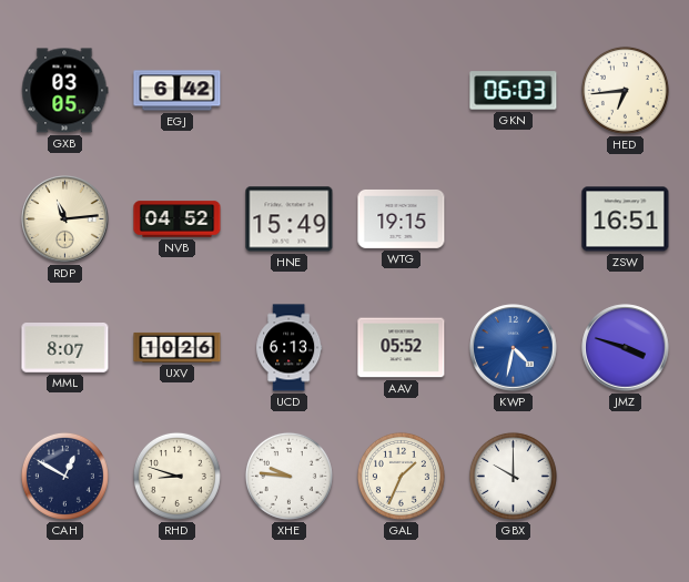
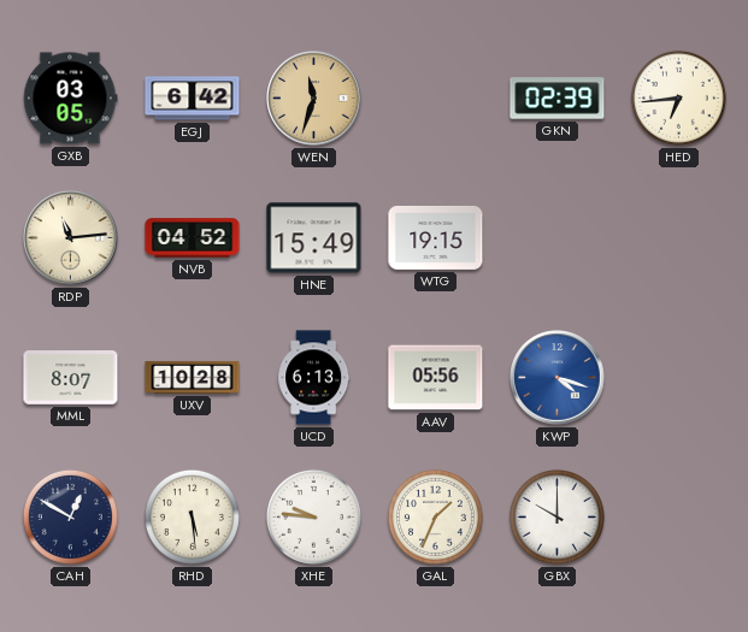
WEN: none -> 11:33
GKN: 06:03 -> 02:39
ZSW: 16:51 -> none
UXV: 10:26 -> 10:28
AAV: 05:52 -> 05:56
KWP: 4:32 -> 4:18
JMZ: 3:48 -> none
RHD: 8:48 -> 5:29
